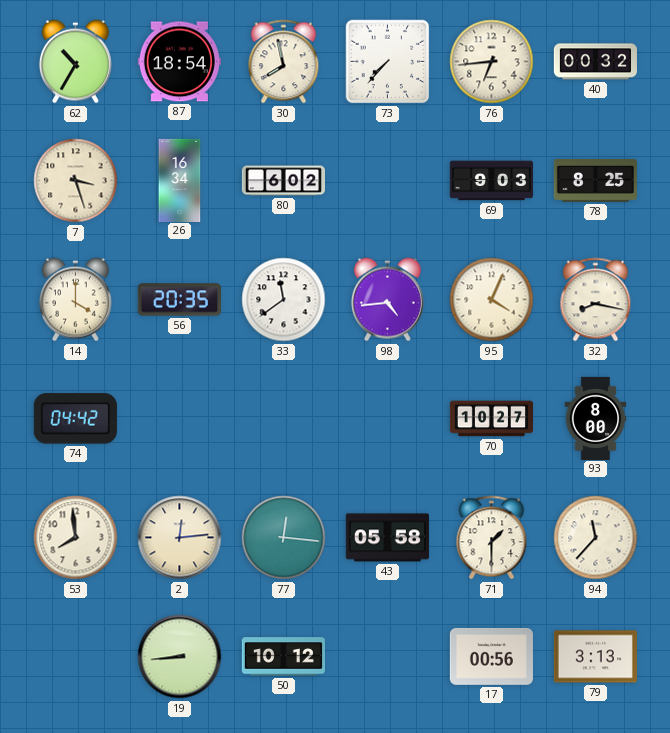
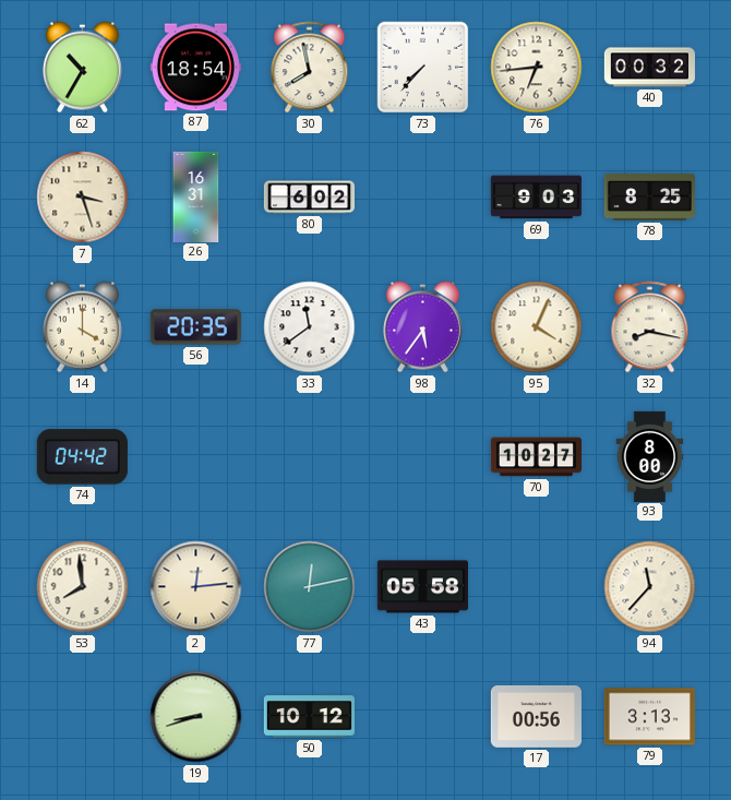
26: 16:34 -> 16:31
98: 4:44 -> 5:36
77: 12:16 -> 12:13
71: 1:30 -> none
19: 8:44 -> 8:42
